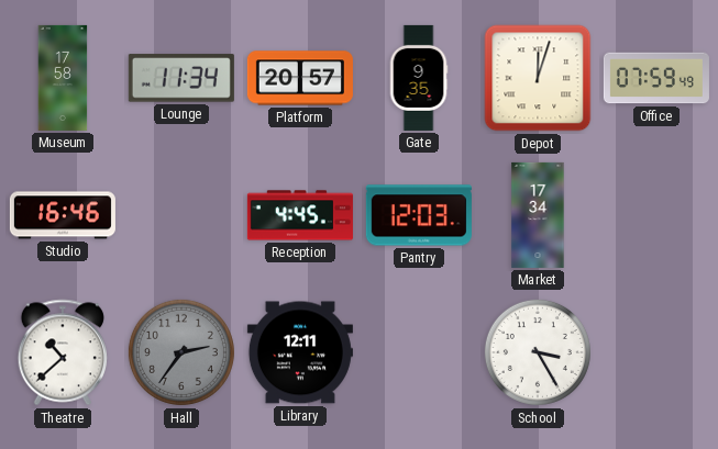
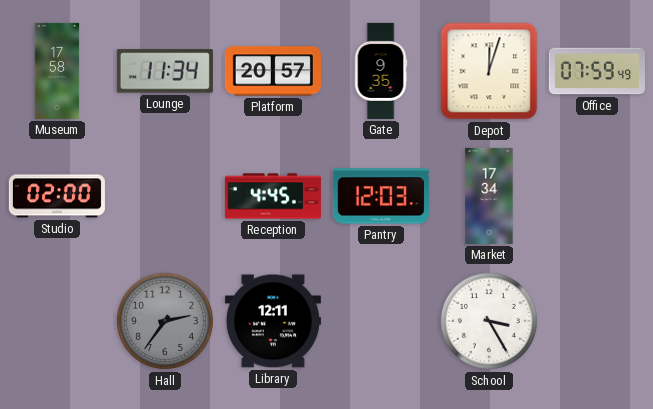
Studio: 16:46 -> 02:00
Theatre: 10:38 -> none
